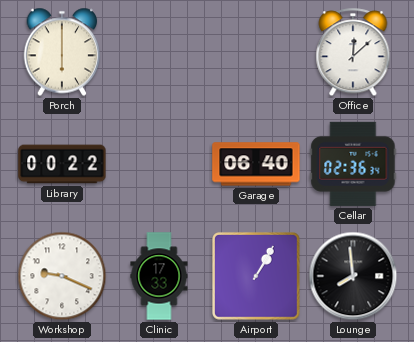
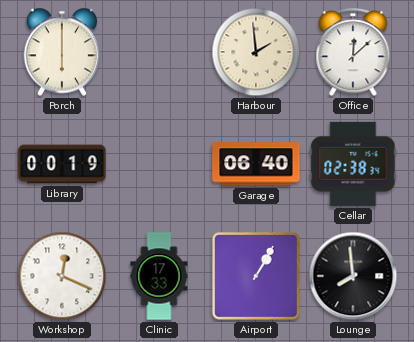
Harbour: none -> 1:59
Library: 00:22 -> 00:19
Cellar: 02:36 -> 02:38
Workshop: 9:19 -> 12:19
